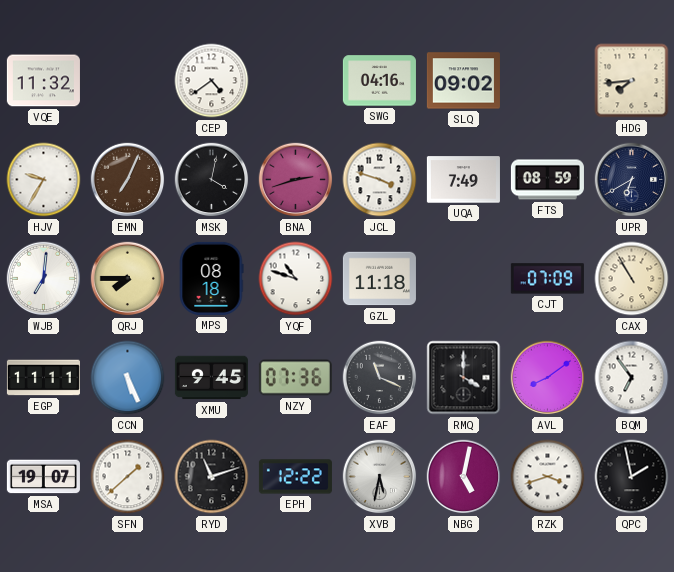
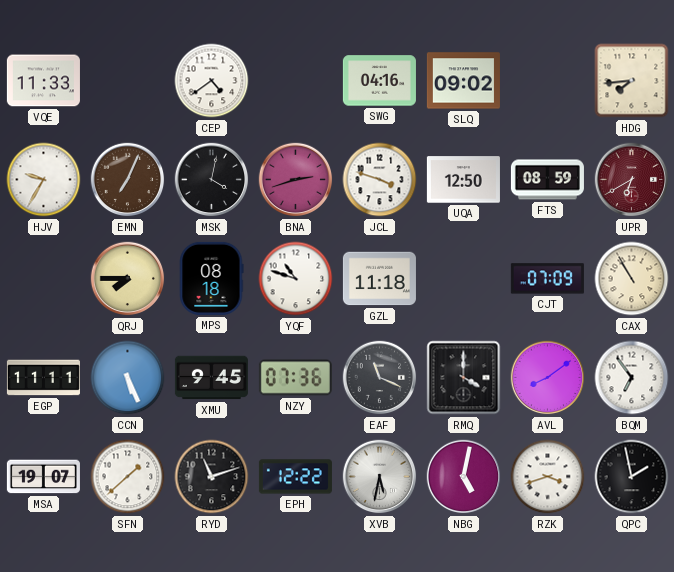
VQE: 11:32 -> 11:33
UQA: 7:49 -> 12:50
UPR dial: navy -> burgundy
WJB: 7:01 -> none
